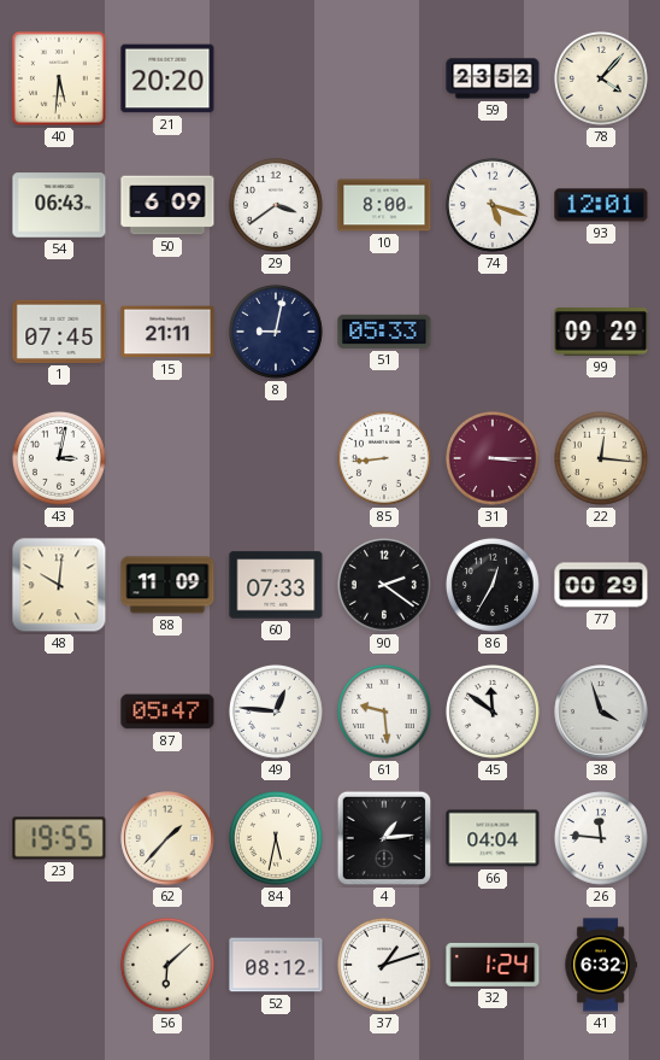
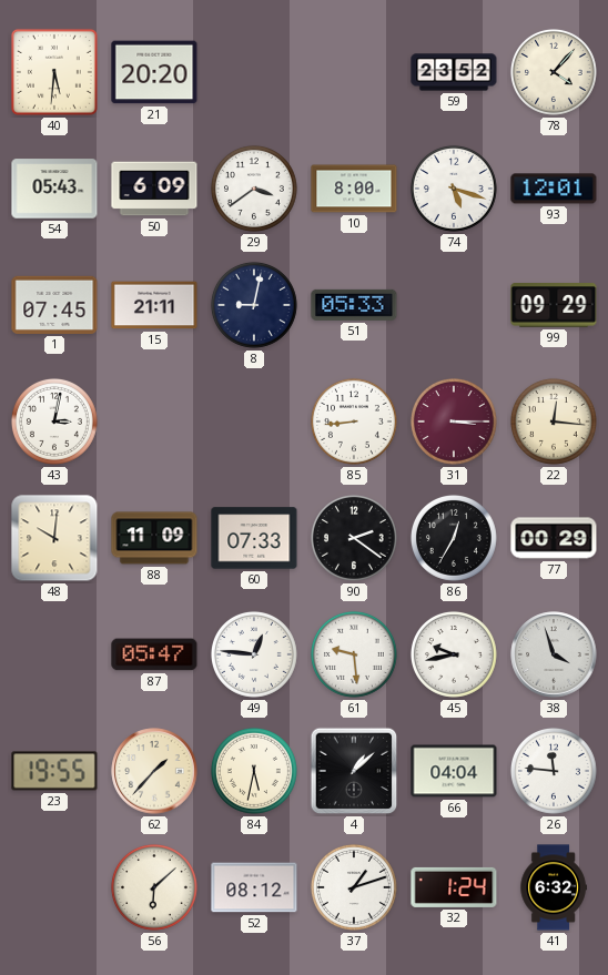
54: 06:43 -> 05:43
45: 11:51 -> 9:43
4: 1:14 -> 1:08
